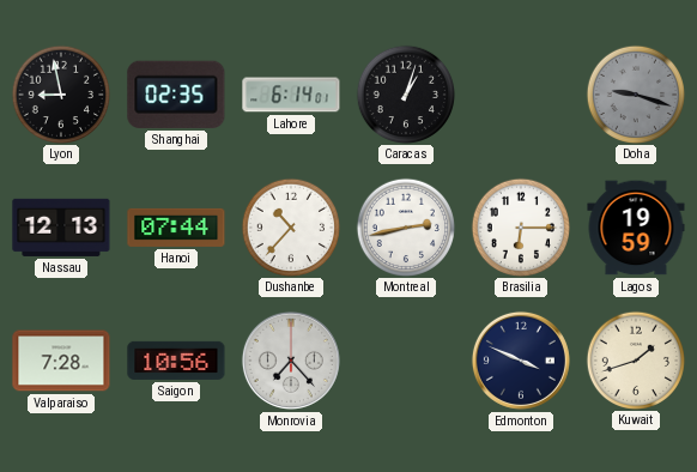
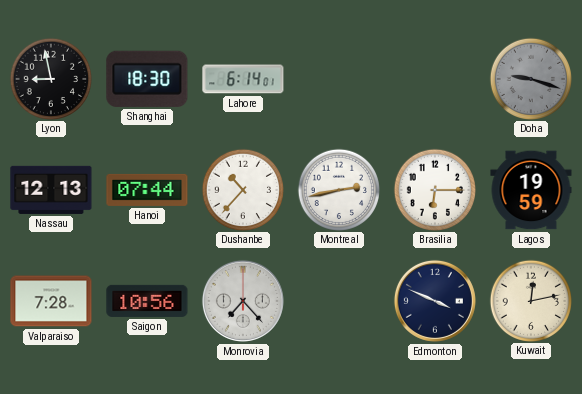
Shanghai: 02:35 -> 18:30
Caracas: 1:03 -> none
Kuwait: 1:42 -> 12:13
